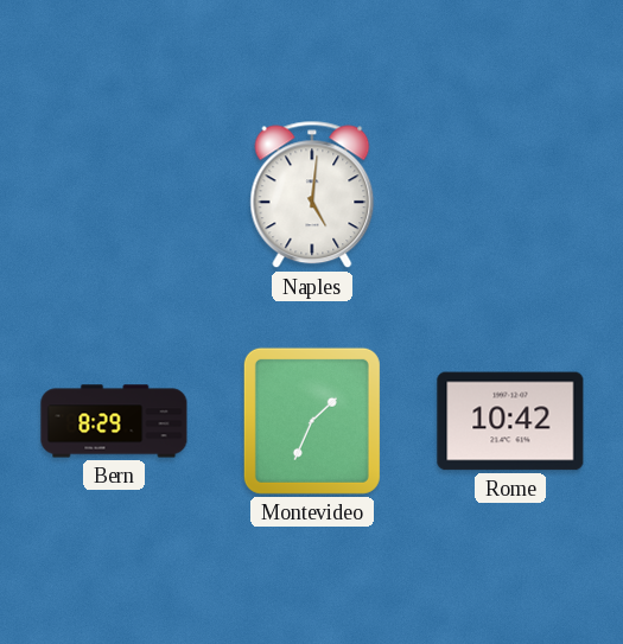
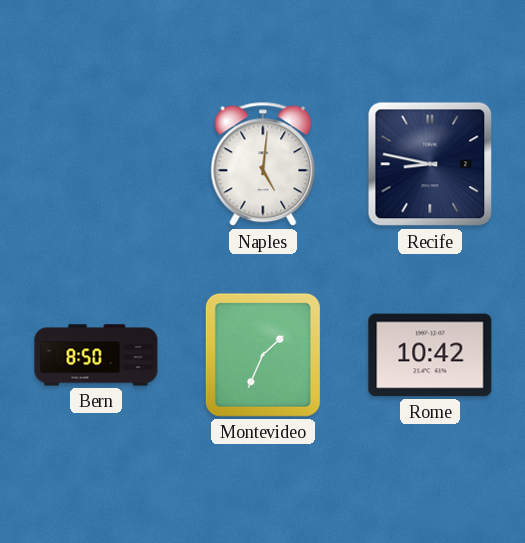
Recife: none -> 8:47
Bern: 8:29 -> 8:50
